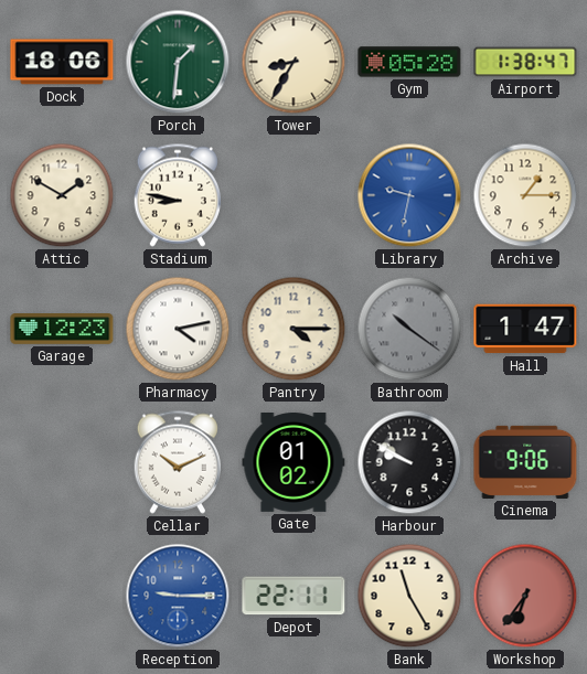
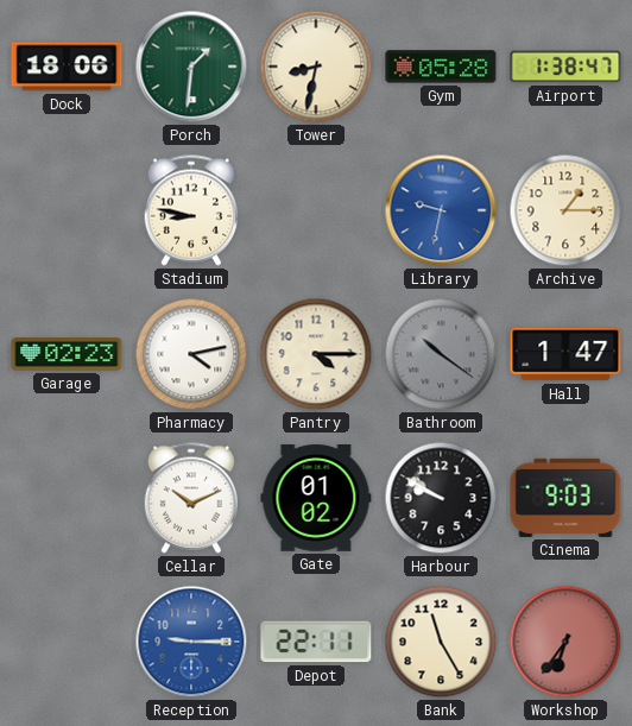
Tower: 8:35 -> 8:32
Attic: 1:50 -> none
Garage: 12:23 -> 02:23
Cinema: 9:06 -> 9:03
